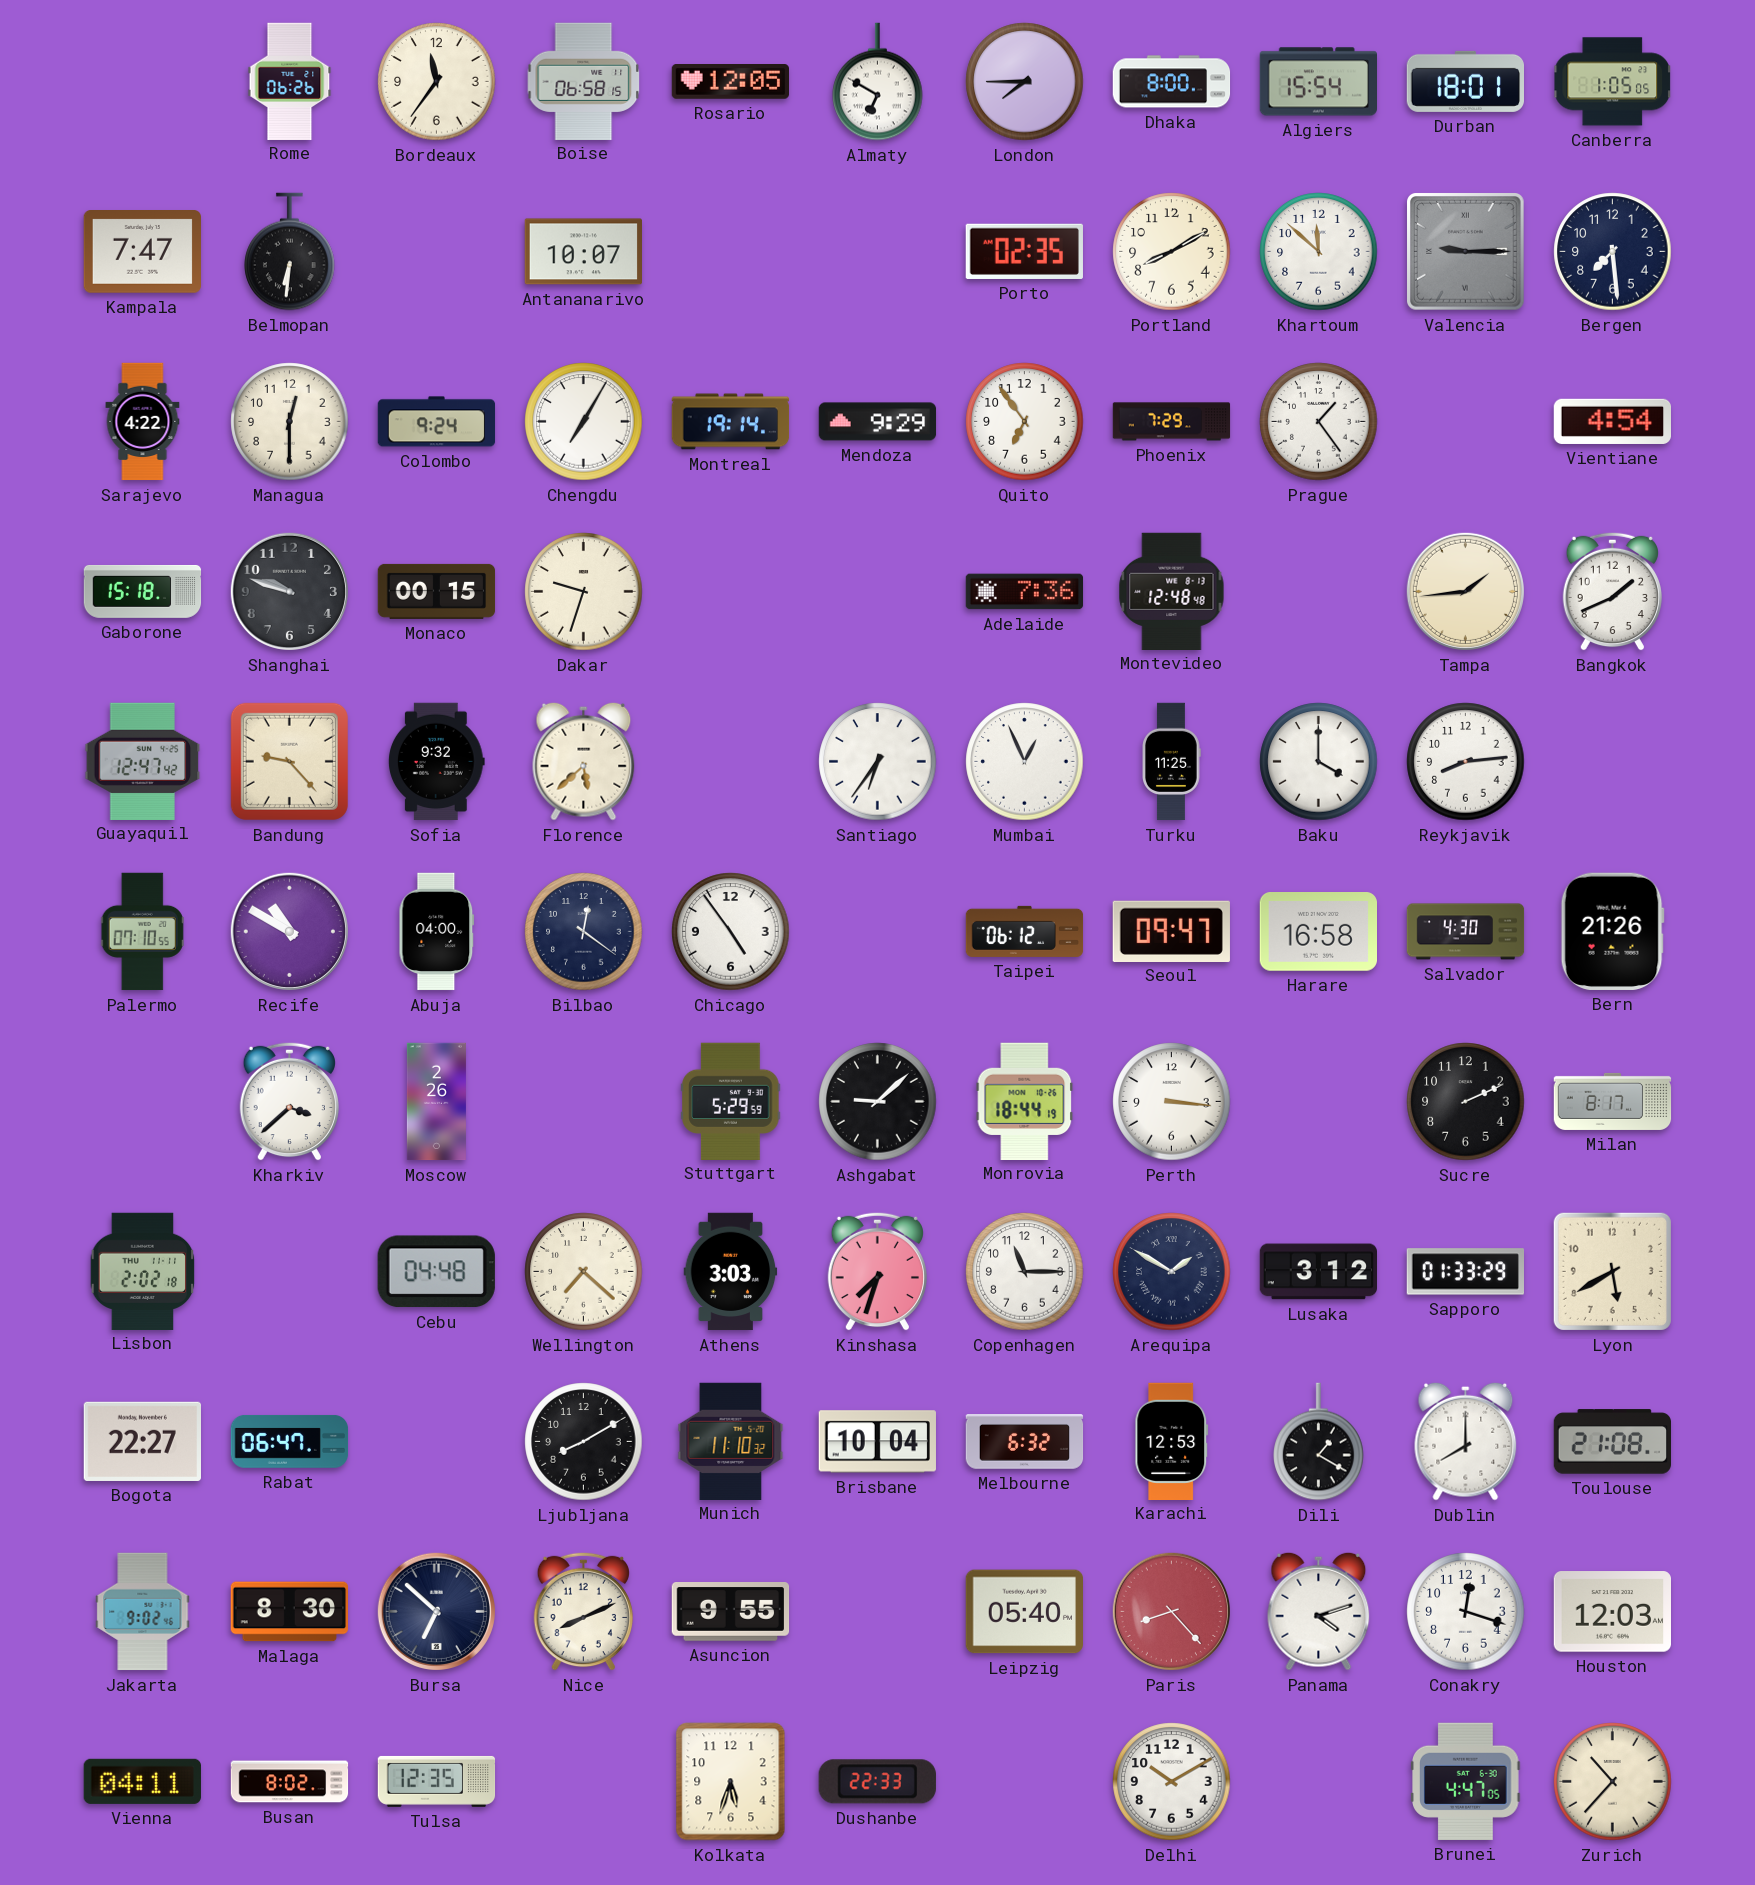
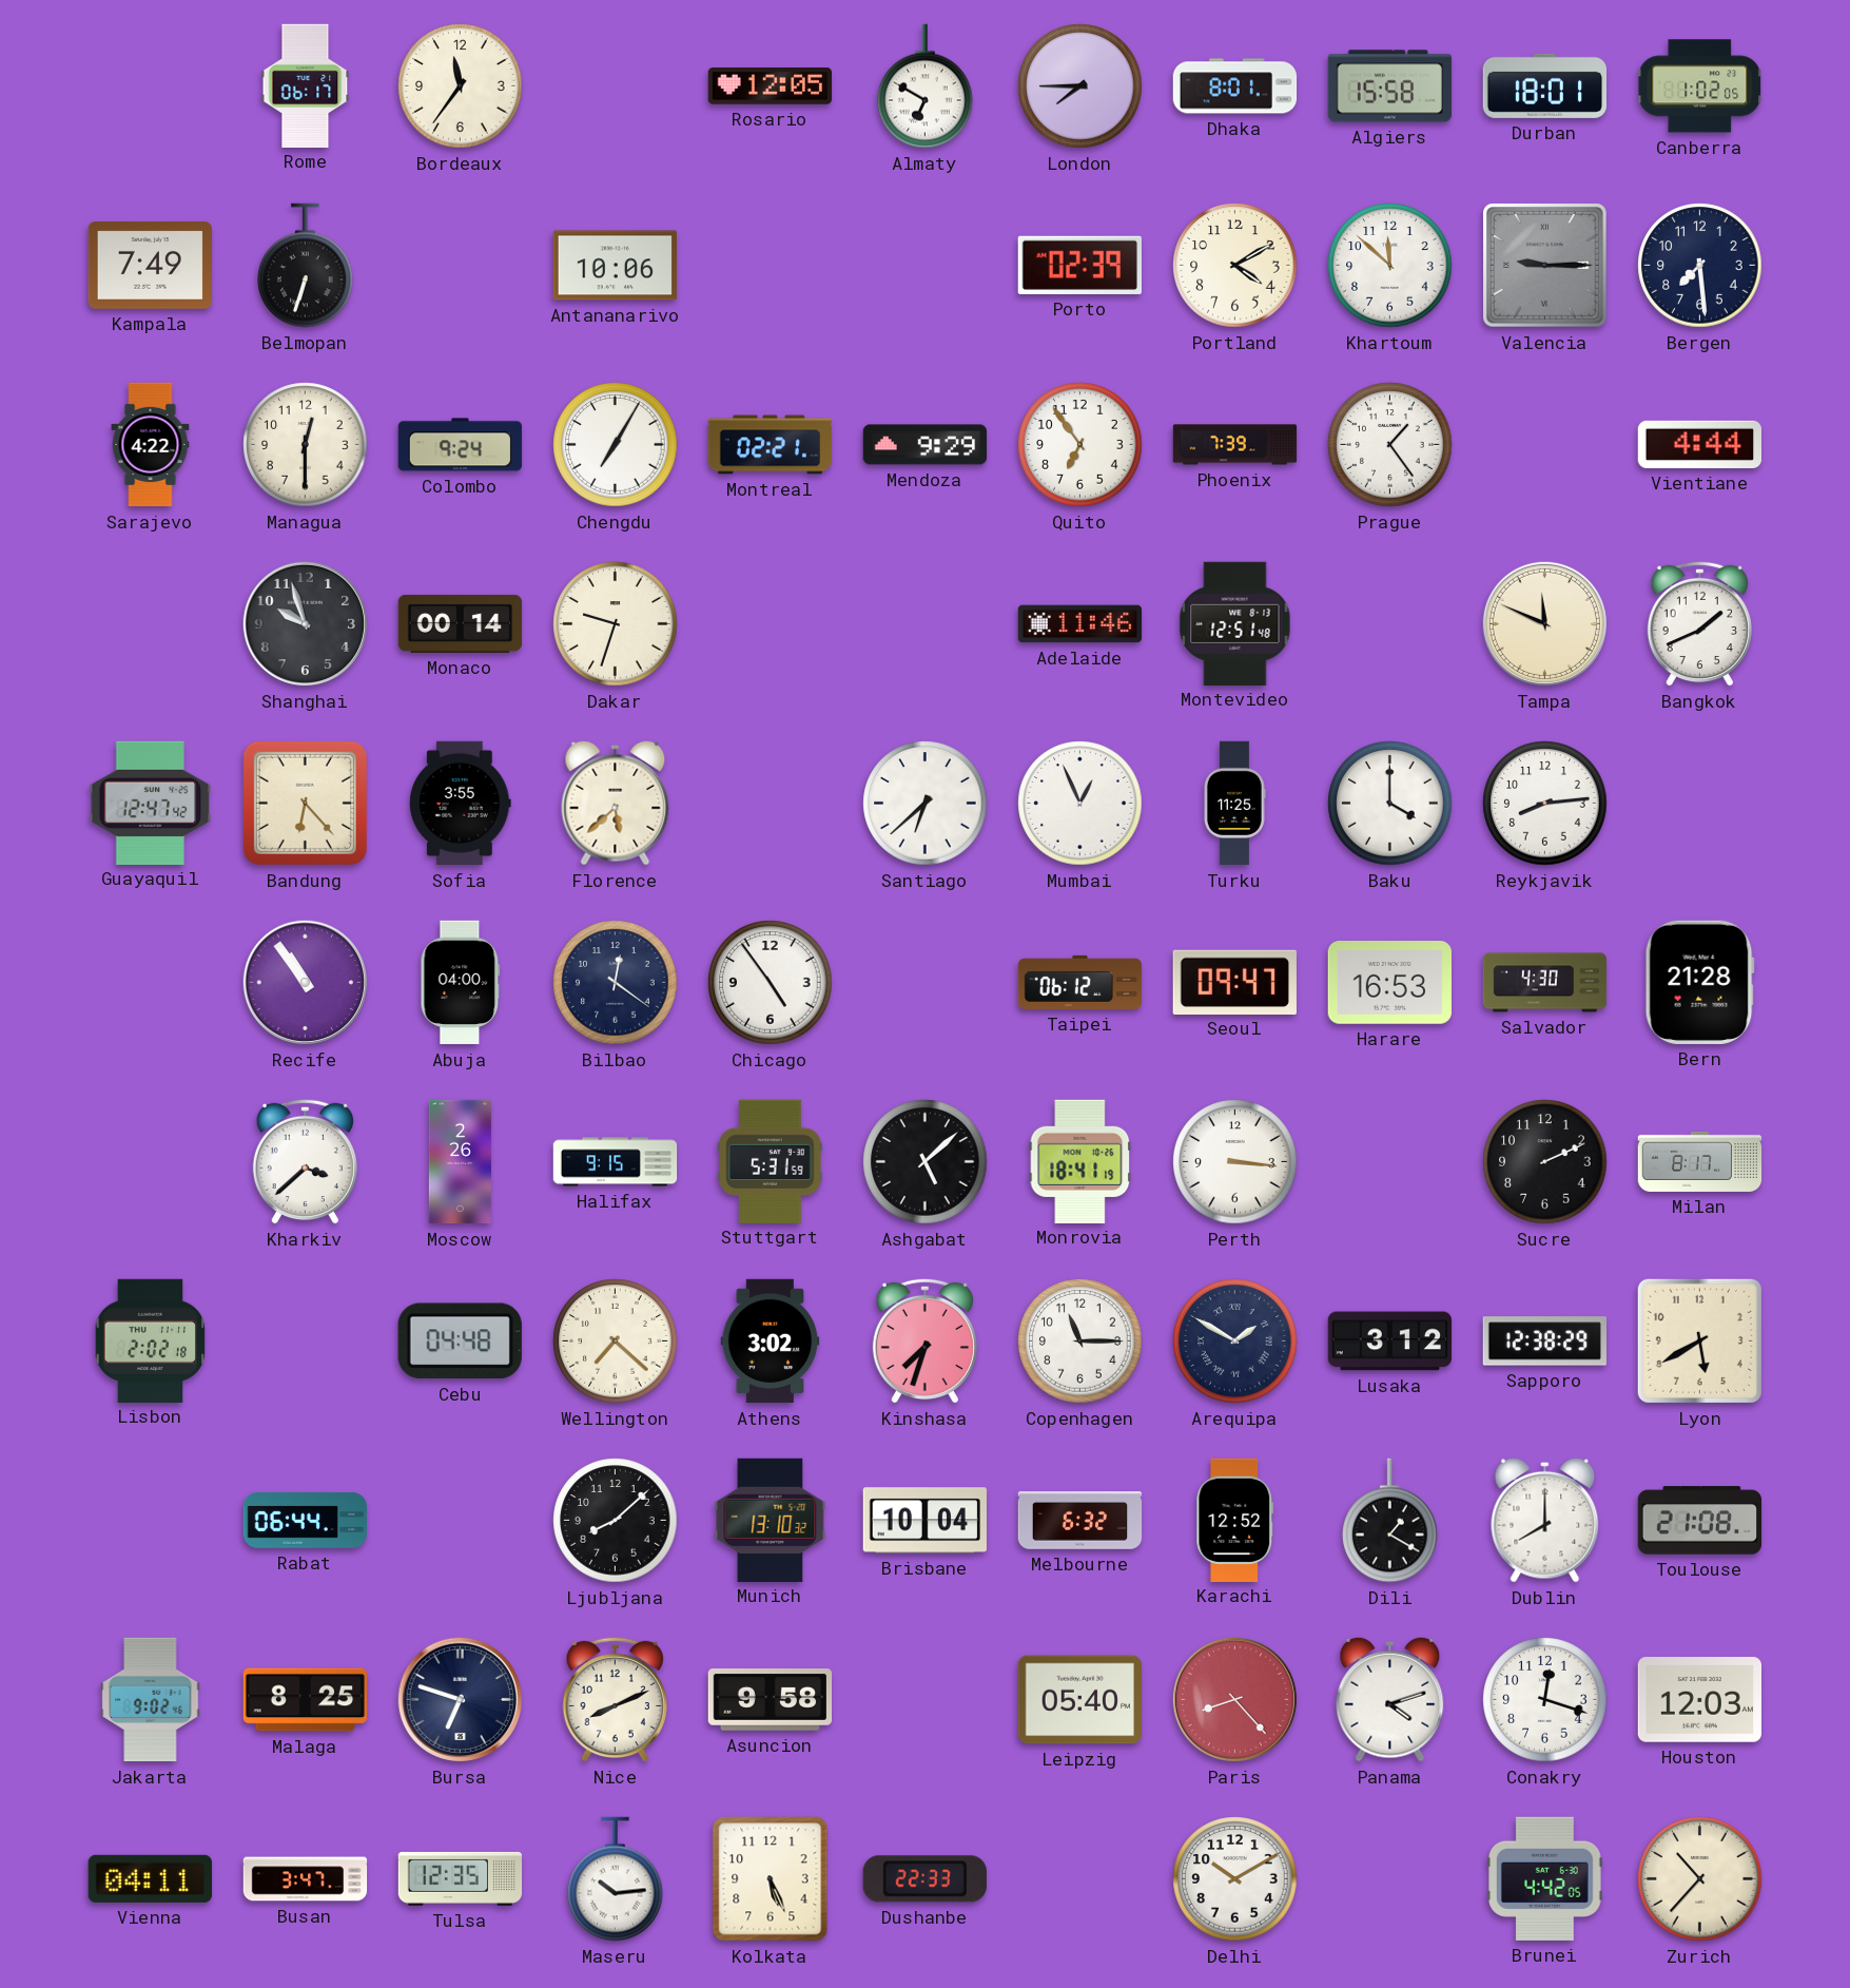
Rome: 06:26 -> 06:17
Boise: 06:58 -> none
Dhaka: 8:00 -> 8:01
Algiers: 15:54 -> 15:58
Canberra: 1:05 -> 1:02
Kampala: 7:47 -> 7:49
Belmopan: 6:31 -> 6:33
Antananarivo: 10:07 -> 10:06
Porto: 02:35 -> 02:39
Portland: 8:10 -> 4:10
Montreal: 19:14 -> 02:21
Phoenix: 7:29 -> 7:39
Vientiane: 4:54 -> 4:44
Gaborone: 15:18 -> none
Shanghai: 9:48 -> 9:57
Monaco: 00:15 -> 00:14
Adelaide: 7:36 -> 11:46
Montevideo: 12:48 -> 12:51
Tampa: 1:44 -> 11:49
Bandung: 9:23 -> 6:23
Sofia: 9:32 -> 3:55
Santiago: 6:36 -> 6:38
Palermo: 07:10 -> none
Recife: 10:50 -> 10:54
Harare: 16:58 -> 16:53
Bern: 21:26 -> 21:28
Halifax: none -> 9:15
Stuttgart: 5:29 -> 5:31
Ashgabat: 9:08 -> 5:08
Monrovia: 18:44 -> 18:41
Athens: 3:03 -> 3:02
Sapporo: 01:33 -> 12:38
Bogota: 22:27 -> none
Rabat: 06:47 -> 06:44
Ljubljana: 8:10 -> 8:08
Munich: 11:10 -> 13:10
Karachi: 12:53 -> 12:52
Malaga: 8:30 -> 8:25
Bursa: 6:52 -> 6:48
Asuncion: 9:55 -> 9:58
Busan: 8:02 -> 3:47
Maseru: none -> 10:14
Kolkata: 5:33 -> 5:26
Brunei: 4:47 -> 4:42
